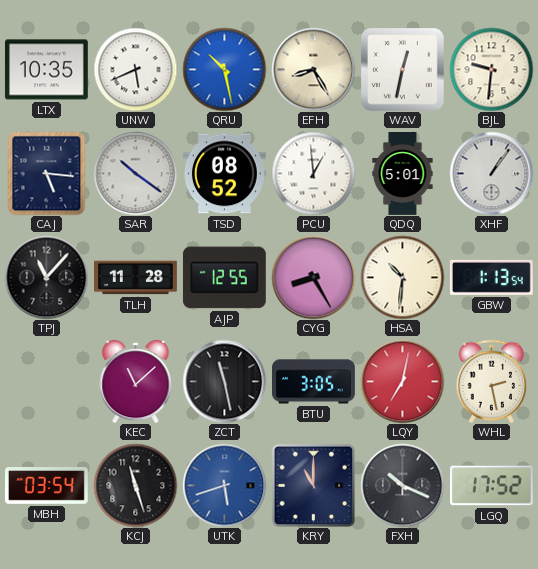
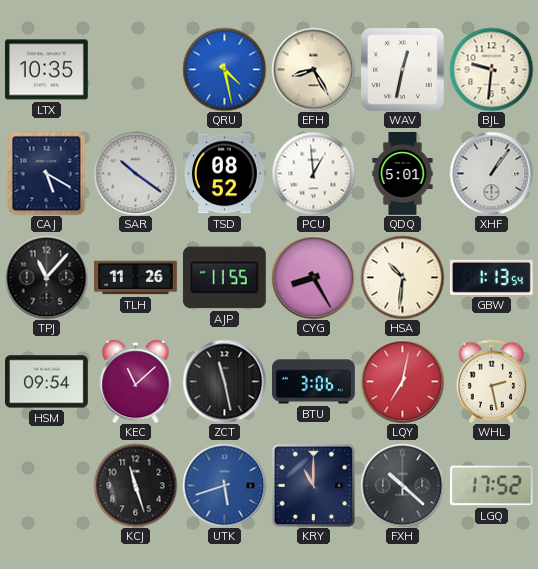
UNW: 5:41 -> none
QRU: 10:28 -> 4:28
CAJ: 5:16 -> 5:20
TLH: 11:28 -> 11:26
AJP: 12:55 -> 11:55
HSM: none -> 09:54
BTU: 3:05 -> 3:06
MBH: 03:54 -> none
FXH: 10:19 -> 10:22
